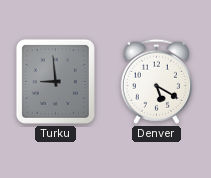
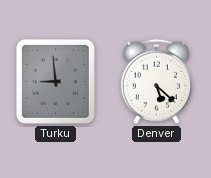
Denver: 5:20 -> 5:22
